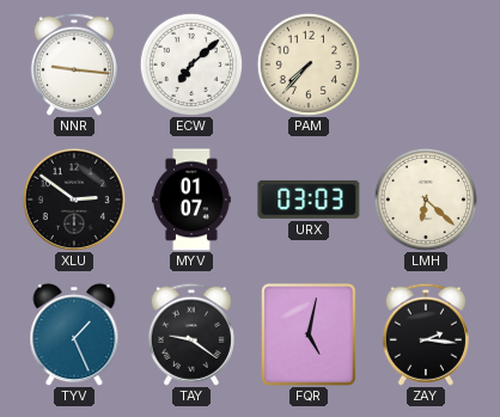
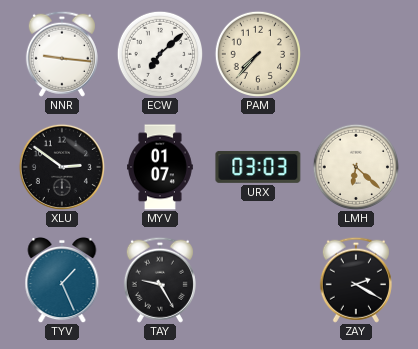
TAY: 9:21 -> 9:25
FQR: 5:02 -> none
ZAY: 2:16 -> 2:20
